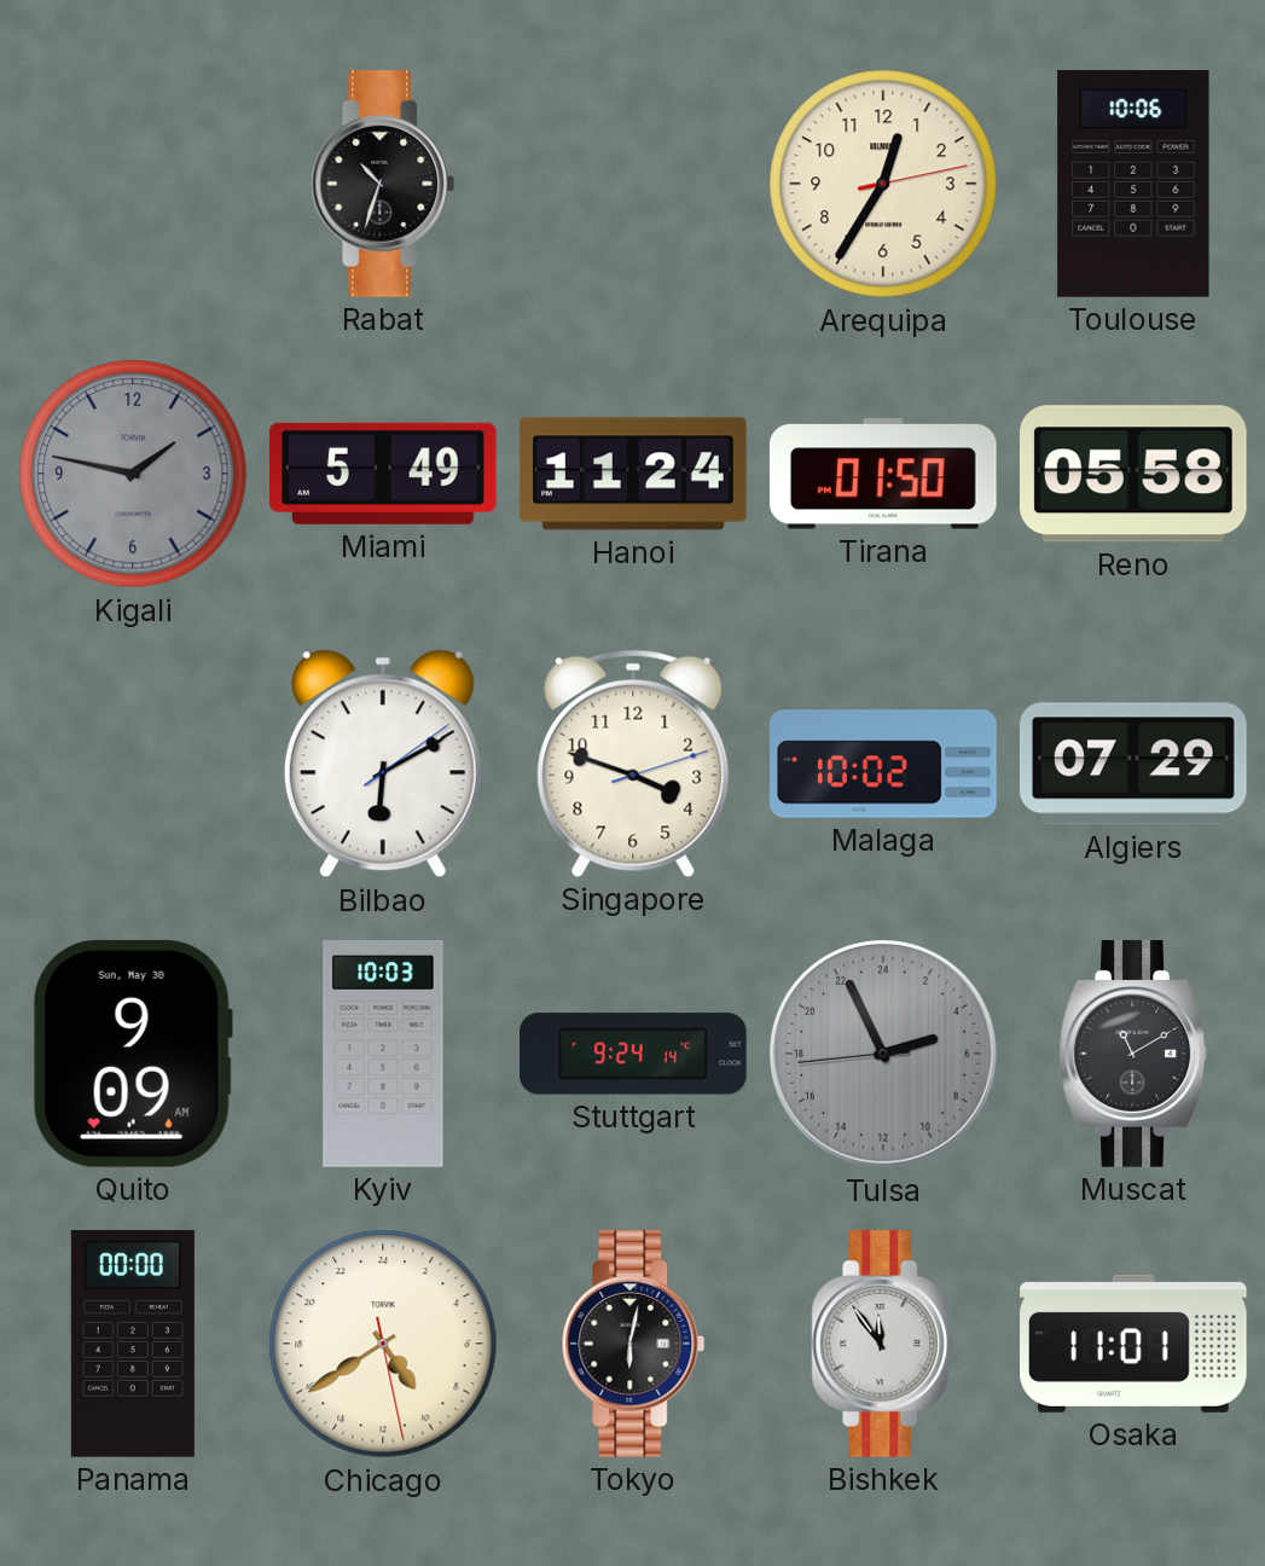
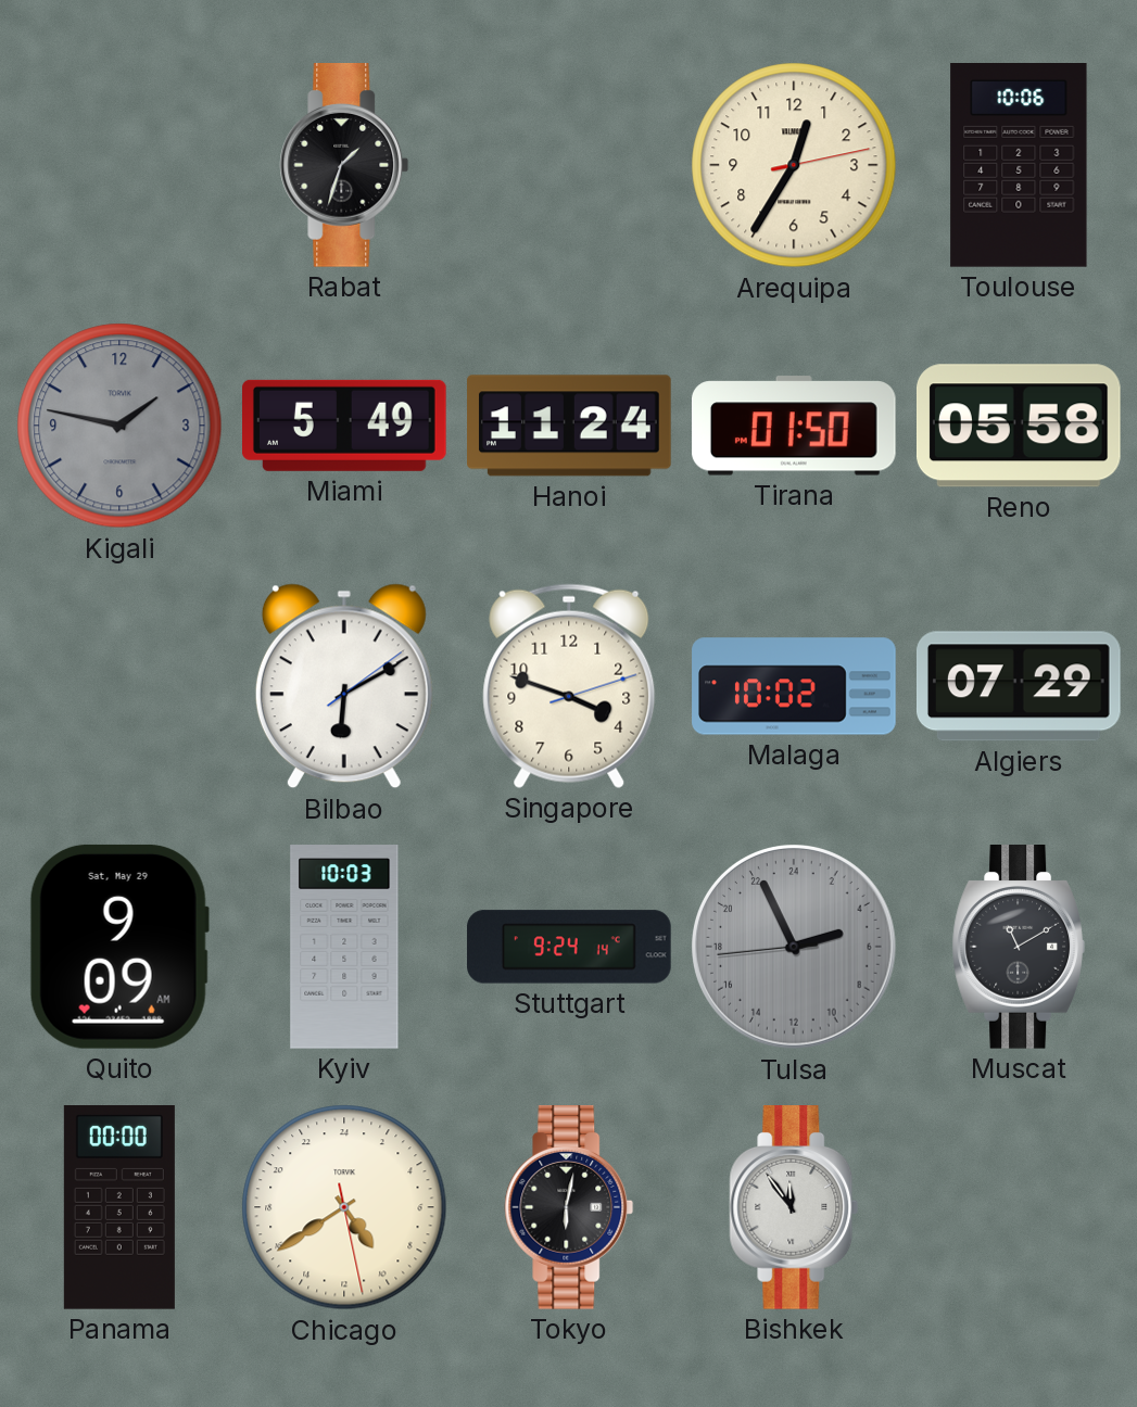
Rabat: 10:33 -> 1:33
Quito date: Sun, May 30 -> Sat, May 29
Osaka: 11:01 -> none
